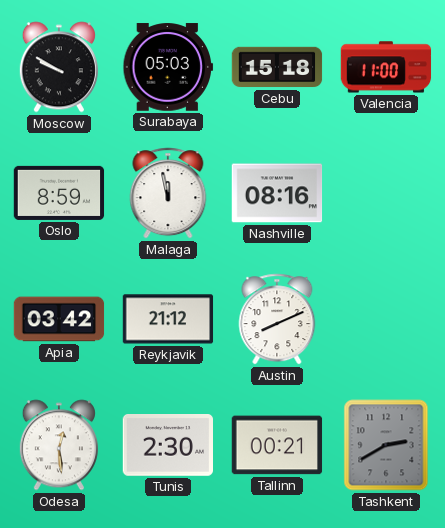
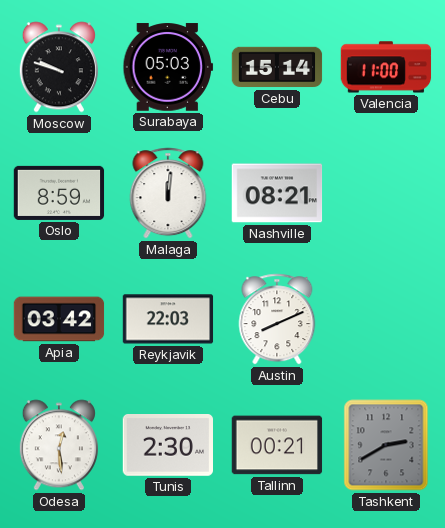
Moscow: 9:50 -> 9:48
Cebu: 15:18 -> 15:14
Malaga: 11:58 -> 12:01
Nashville: 08:16 -> 08:21
Reykjavik: 21:12 -> 22:03
